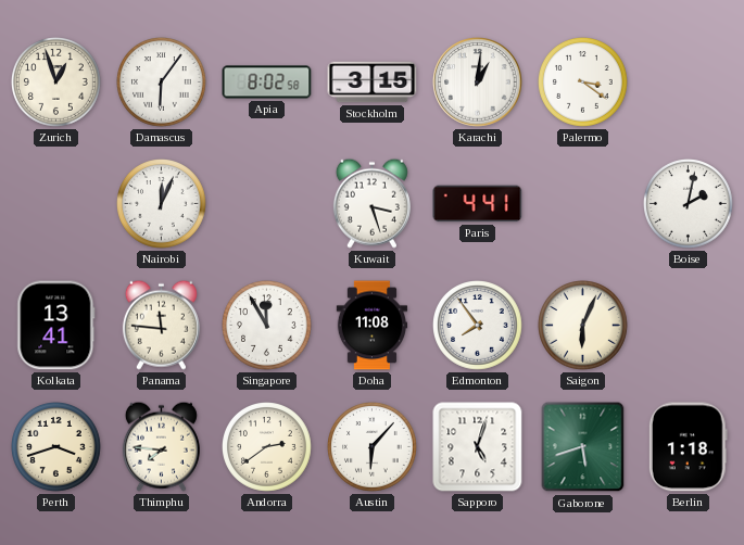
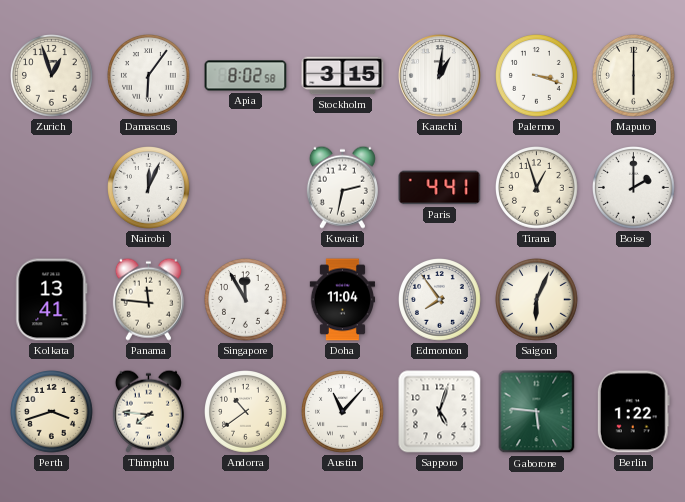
Palermo: 3:21 -> 3:18
Maputo: none -> 6:00
Kuwait: 3:27 -> 2:32
Tirana: none -> 12:57
Boise: 2:02 -> 2:00
Doha: 11:08 -> 11:04
Andorra: 2:39 -> 10:39
Austin: 6:07 -> 11:07
Gaborone: 5:42 -> 5:46
Berlin: 1:18 -> 1:22
